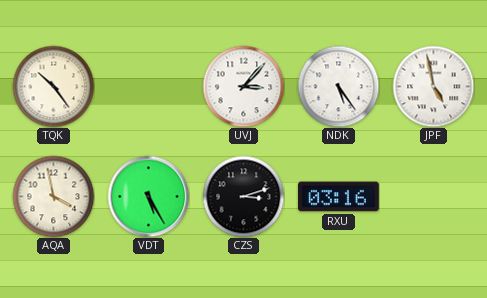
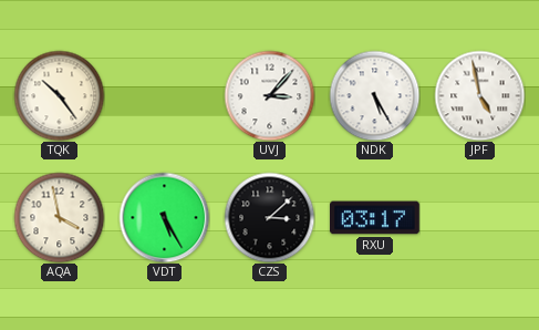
NDK: 5:24 -> 5:25
CZS: 3:12 -> 3:08
RXU: 03:16 -> 03:17
